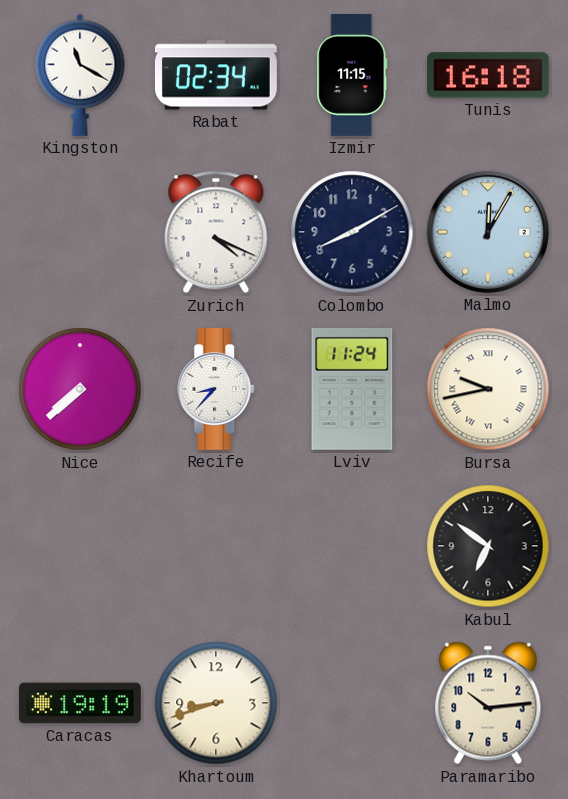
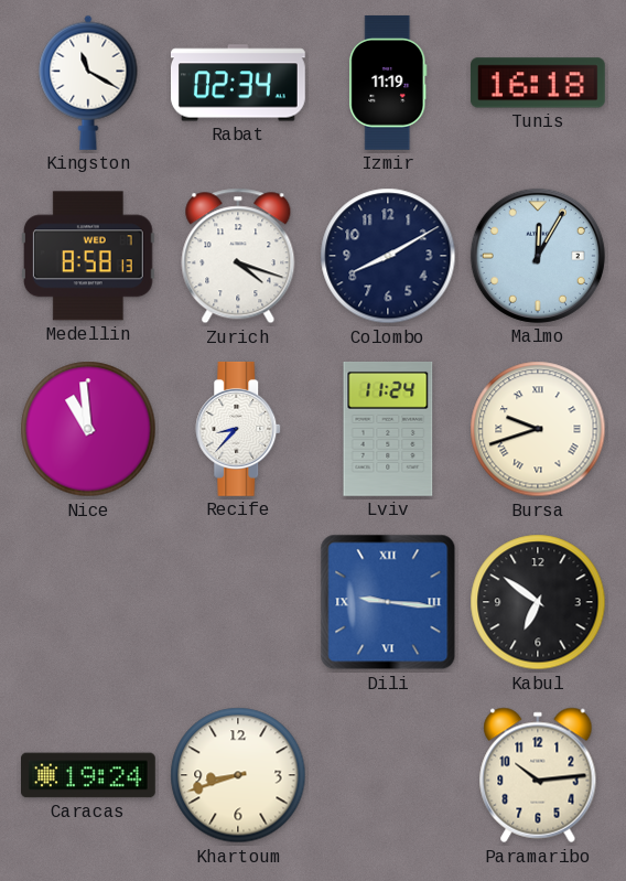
Izmir: 11:15 -> 11:19
Medellin: none -> 8:58
Zurich: 4:19 -> 4:18
Nice: 7:38 -> 10:59
Bursa: 9:43 -> 9:42
Dili: none -> 9:16
Caracas: 19:19 -> 19:24
